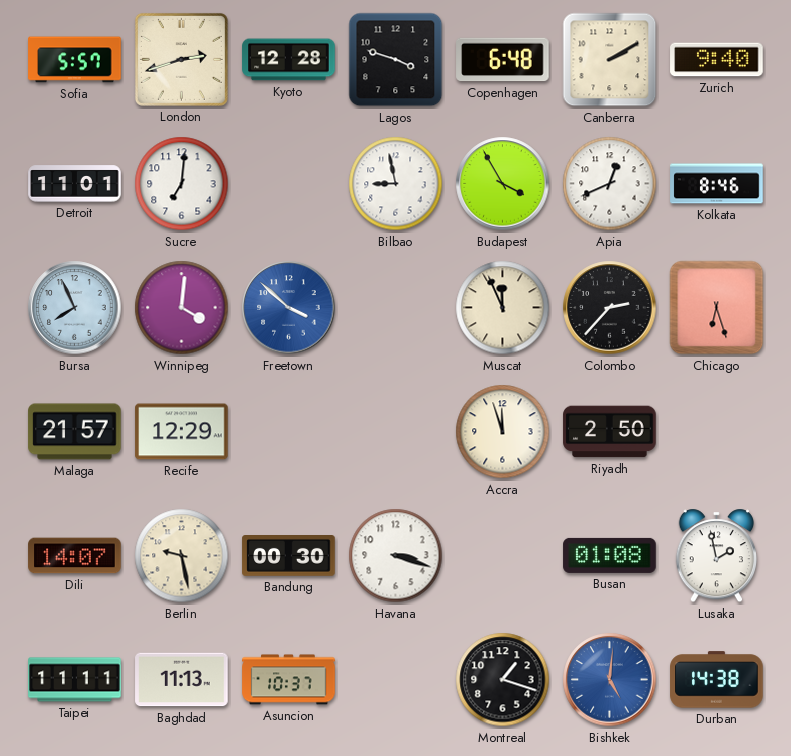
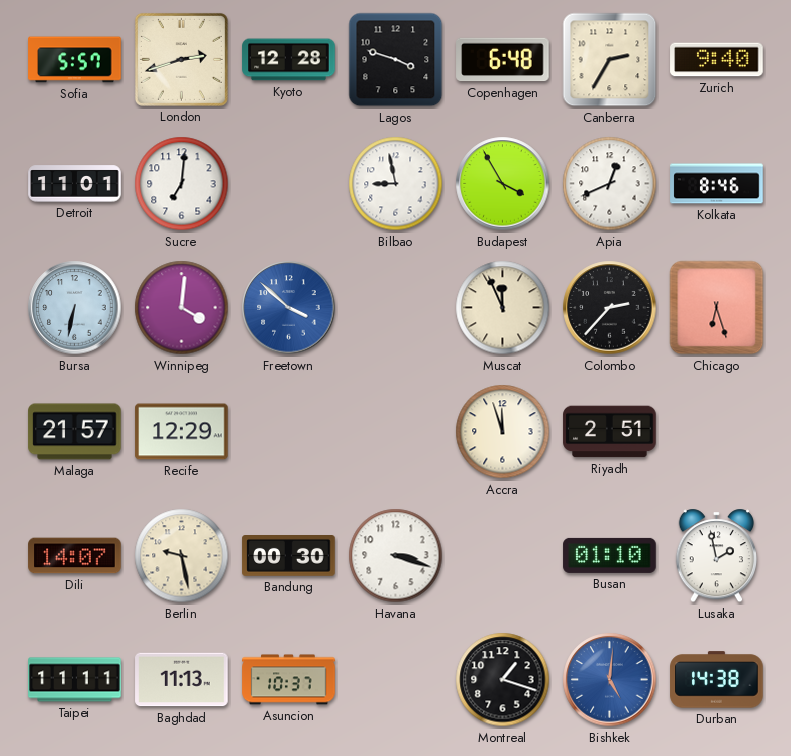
Canberra: 2:10 -> 2:35
Bursa: 7:56 -> 6:32
Riyadh: 2:50 -> 2:51
Busan: 01:08 -> 01:10
